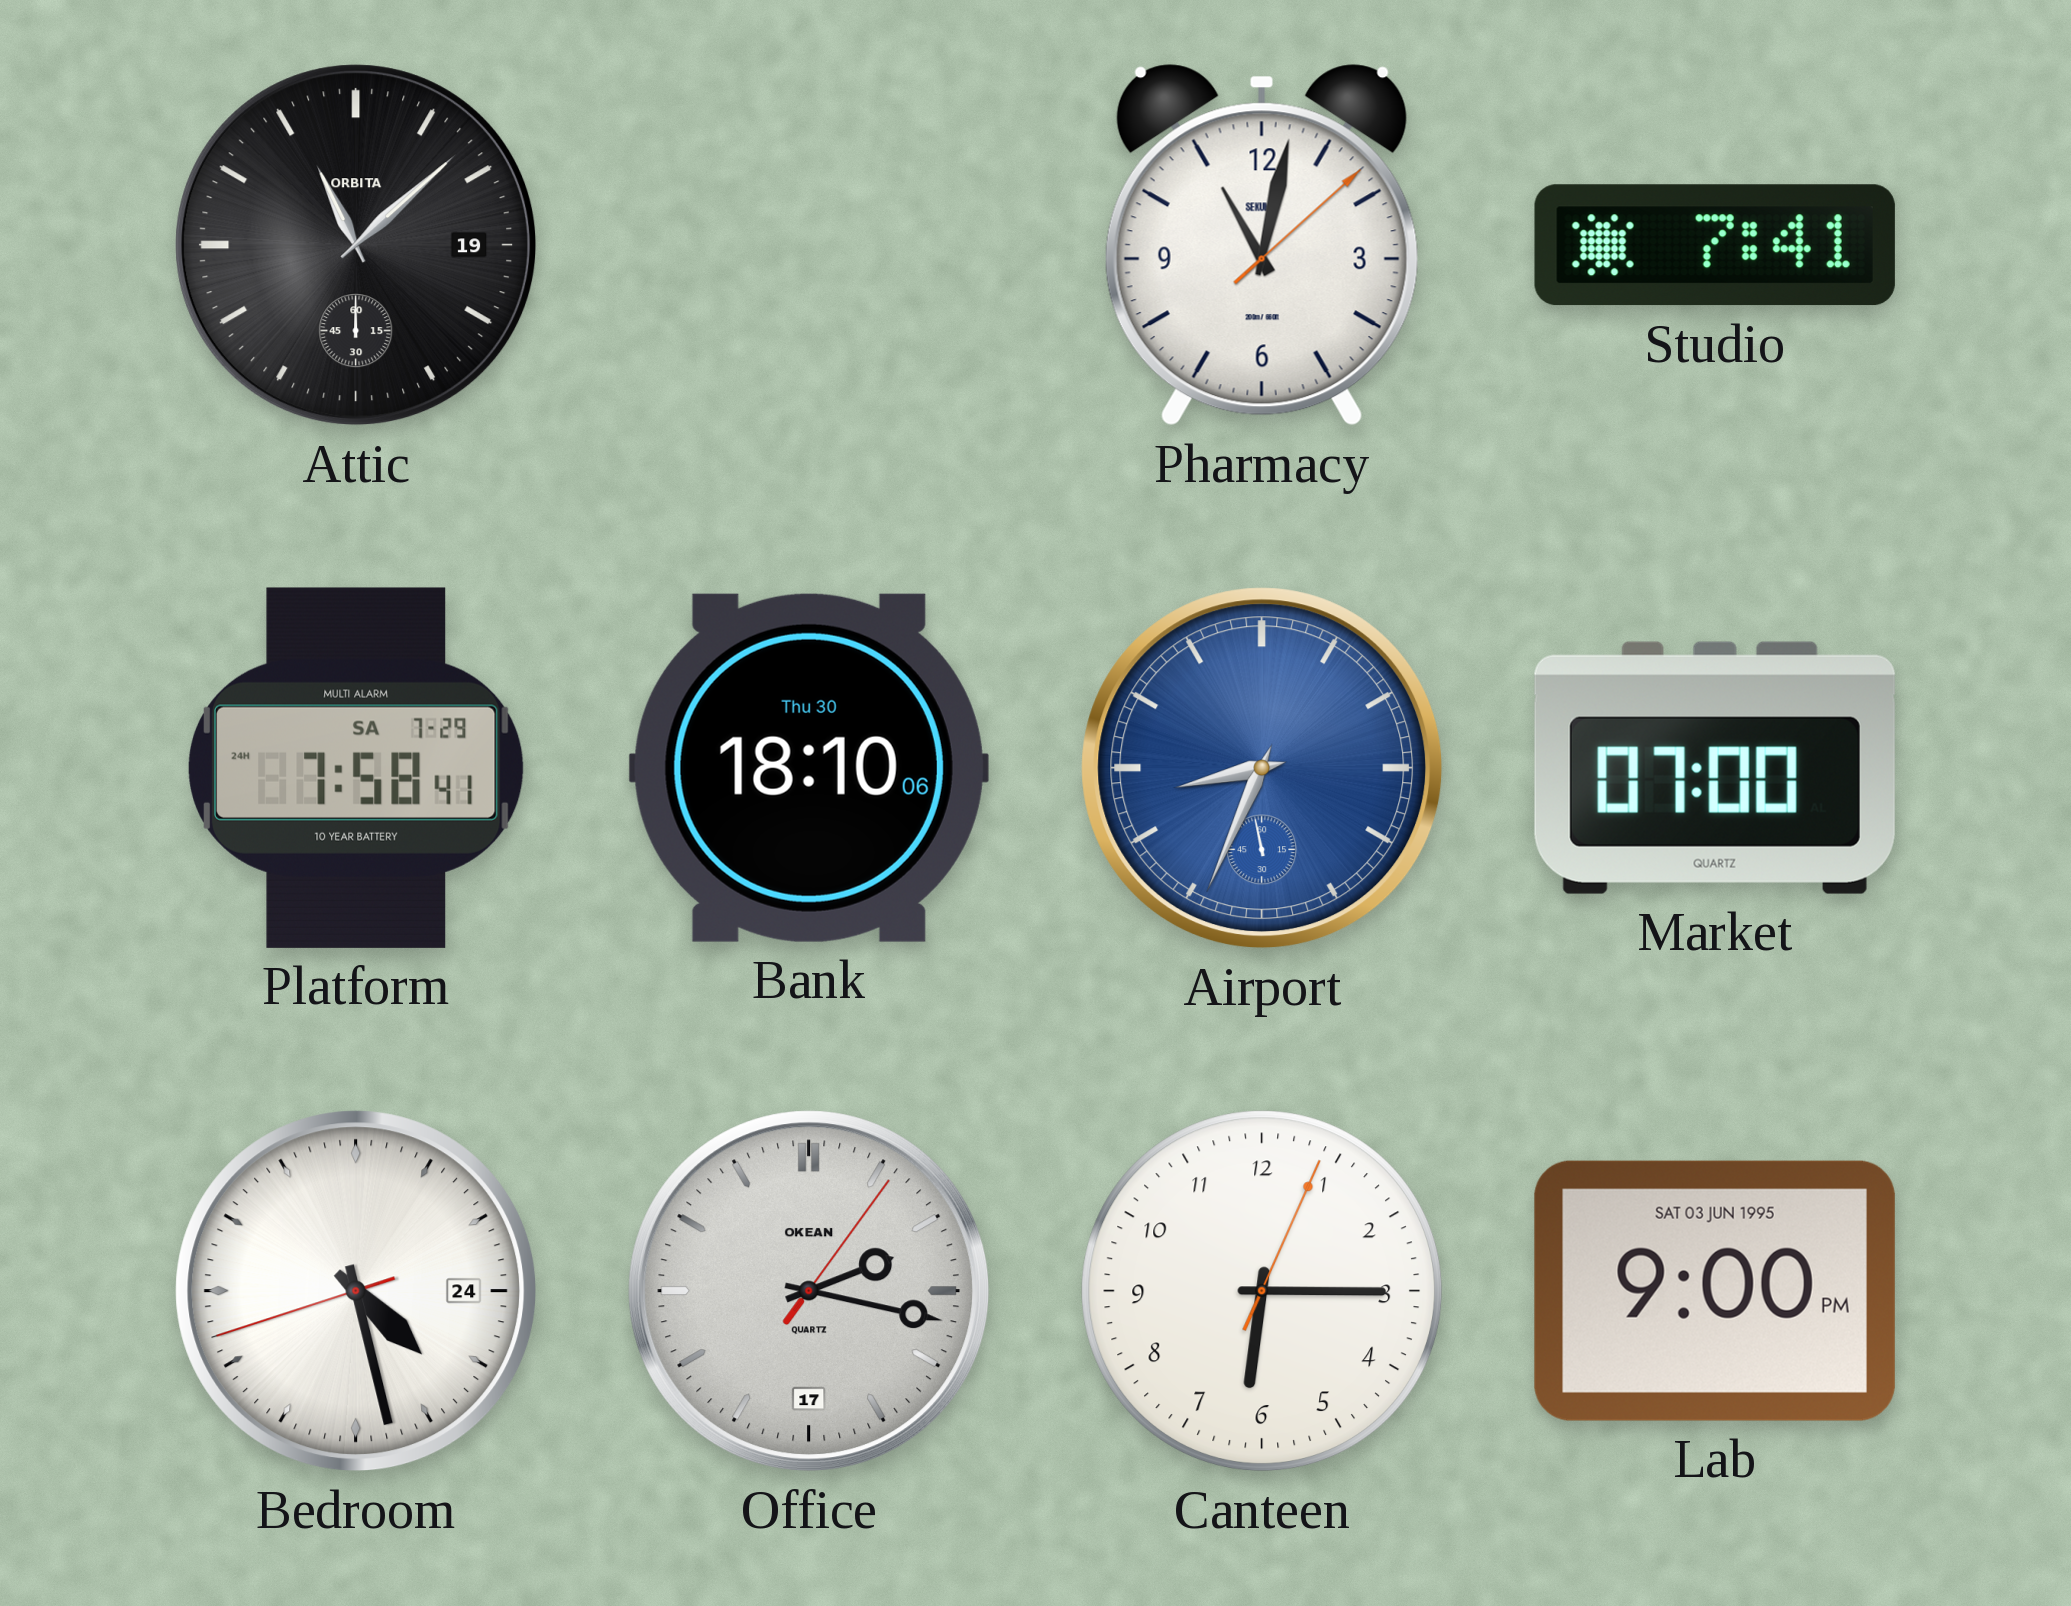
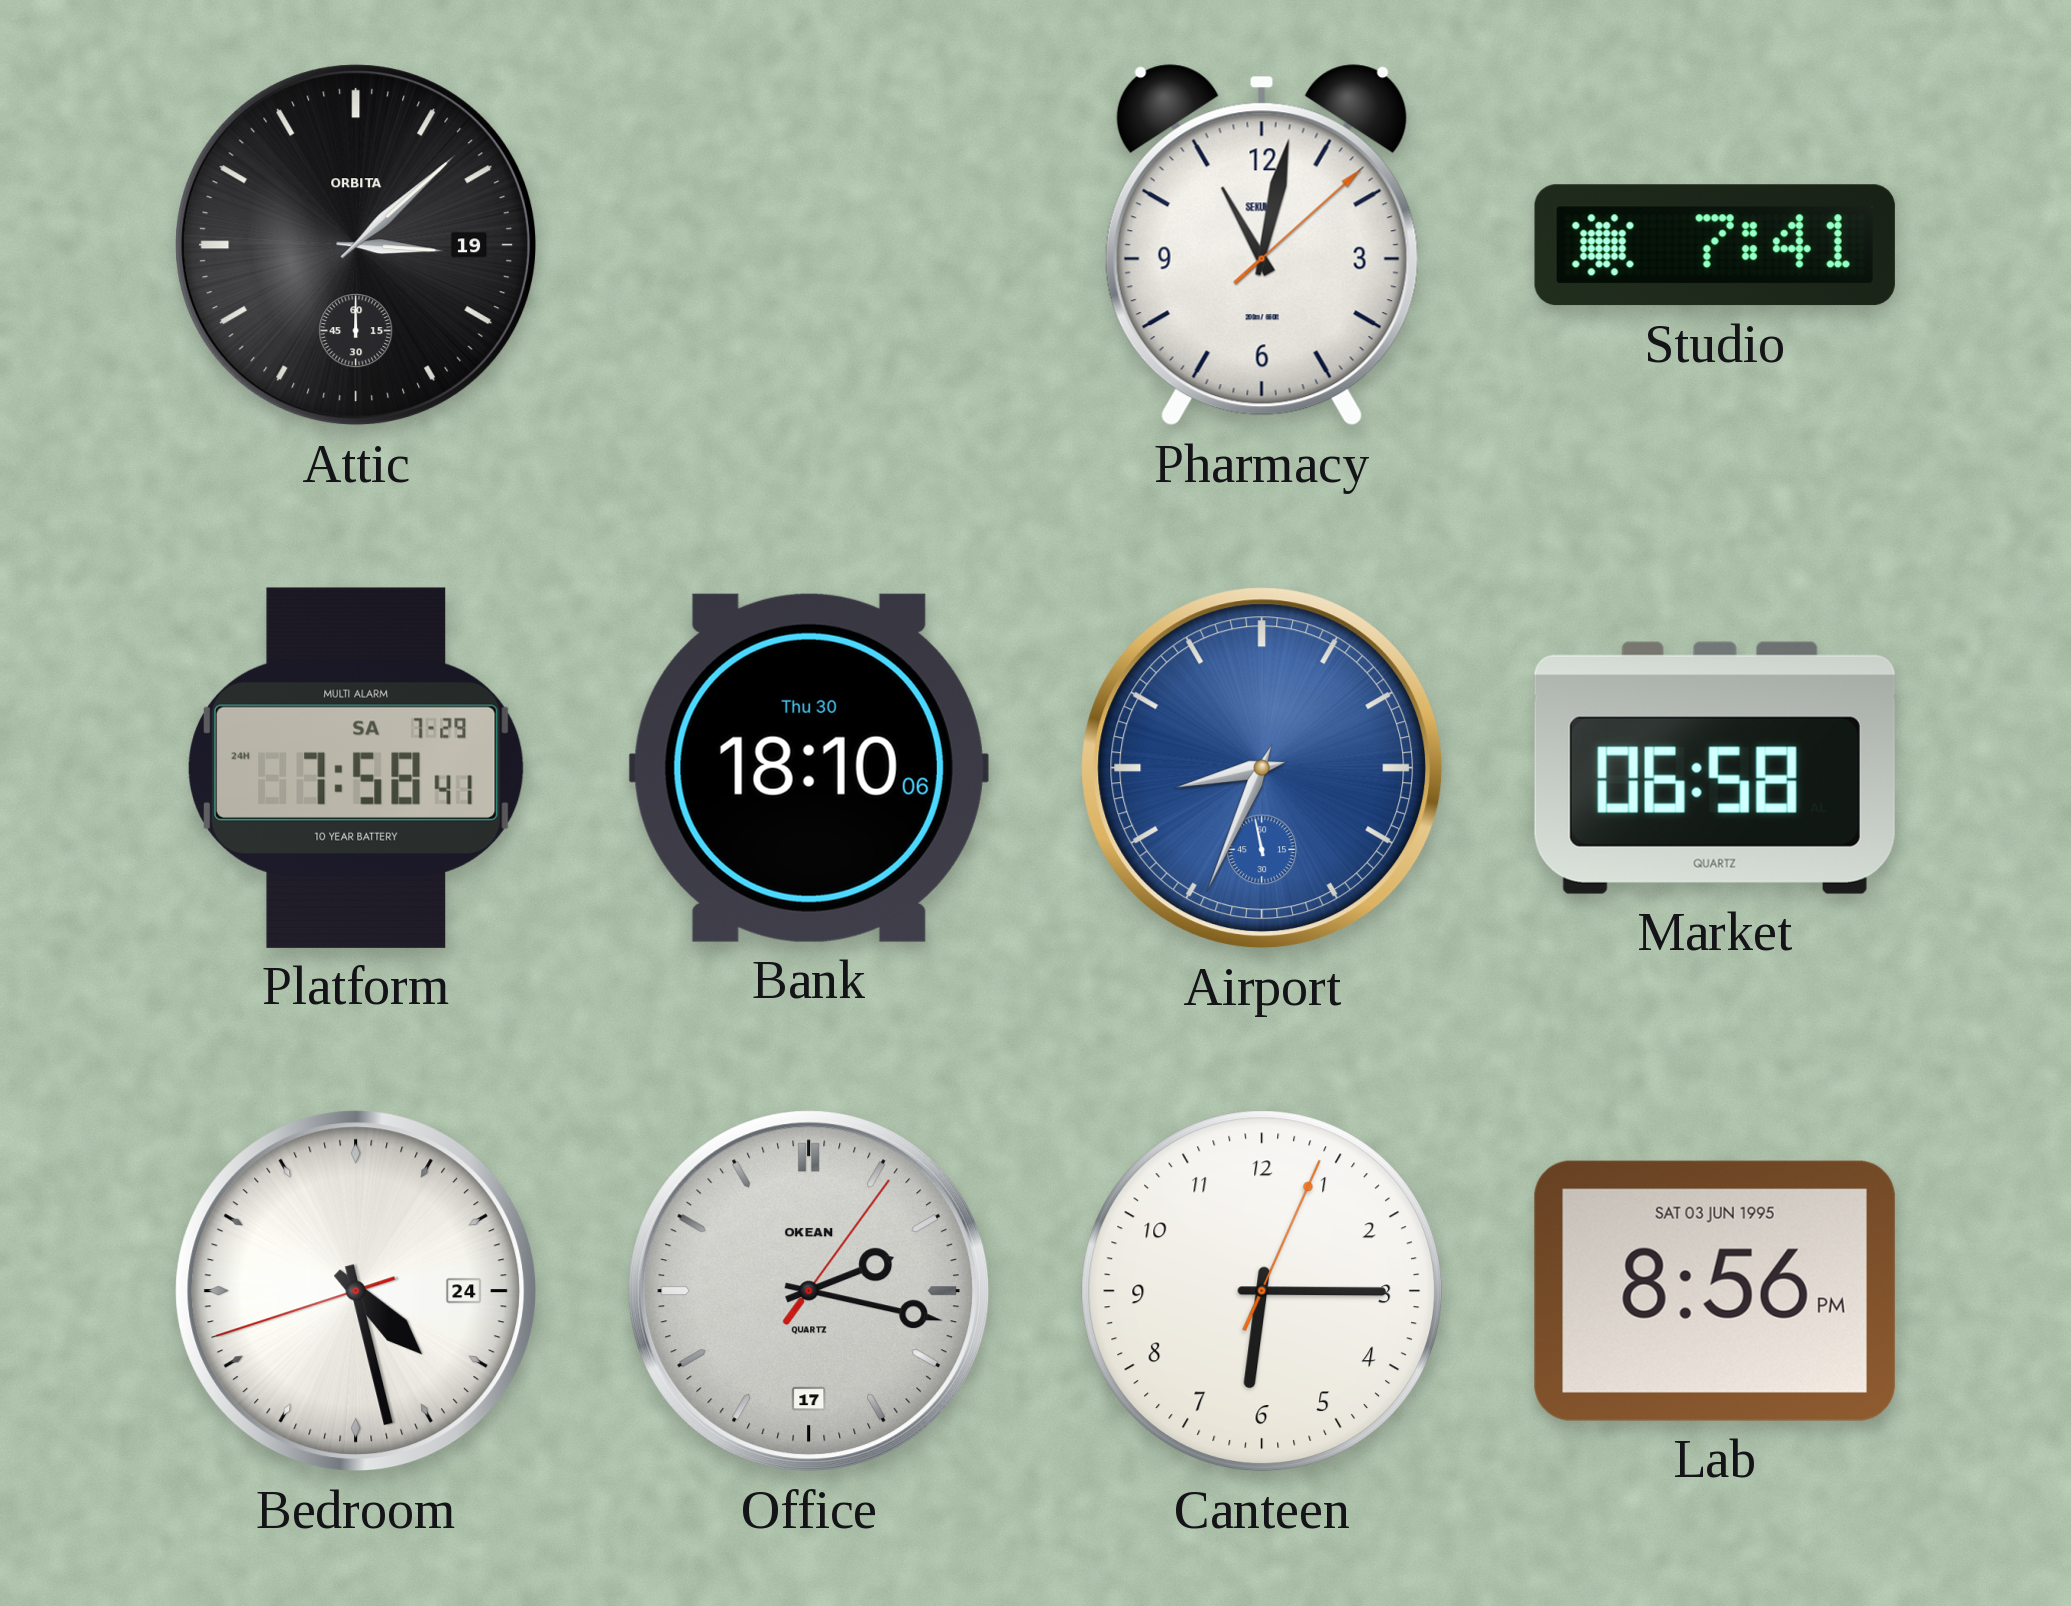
Attic: 11:08 -> 3:08
Market: 07:00 -> 06:58
Lab: 9:00 -> 8:56
